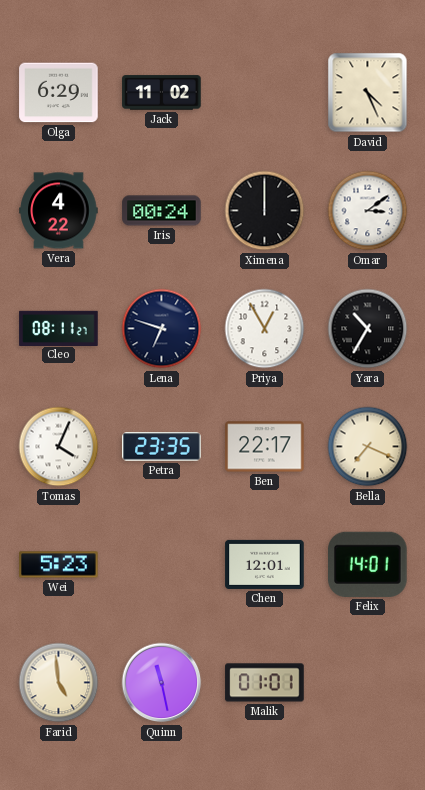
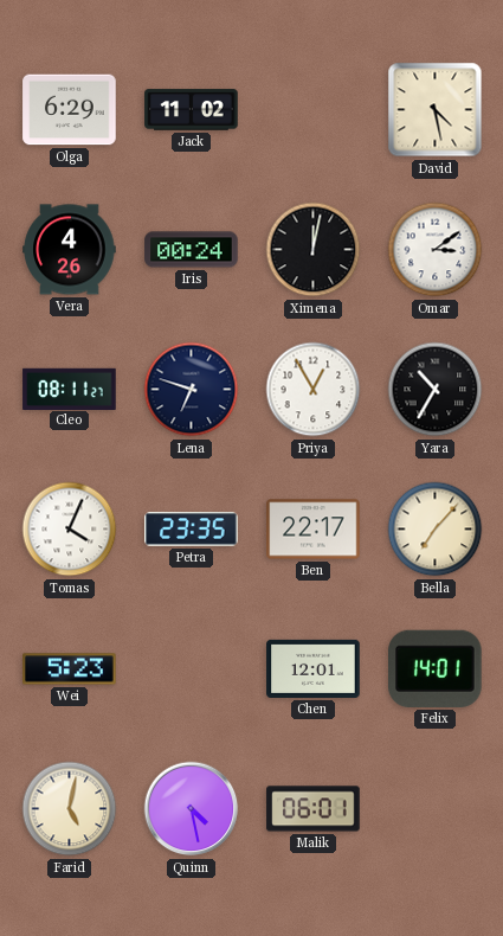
David: 4:26 -> 4:28
Vera: 4:22 -> 4:26
Ximena: 12:00 -> 12:02
Bella: 7:19 -> 7:07
Farid: 4:59 -> 5:02
Quinn: 11:28 -> 4:28
Malik: 01:01 -> 06:01
